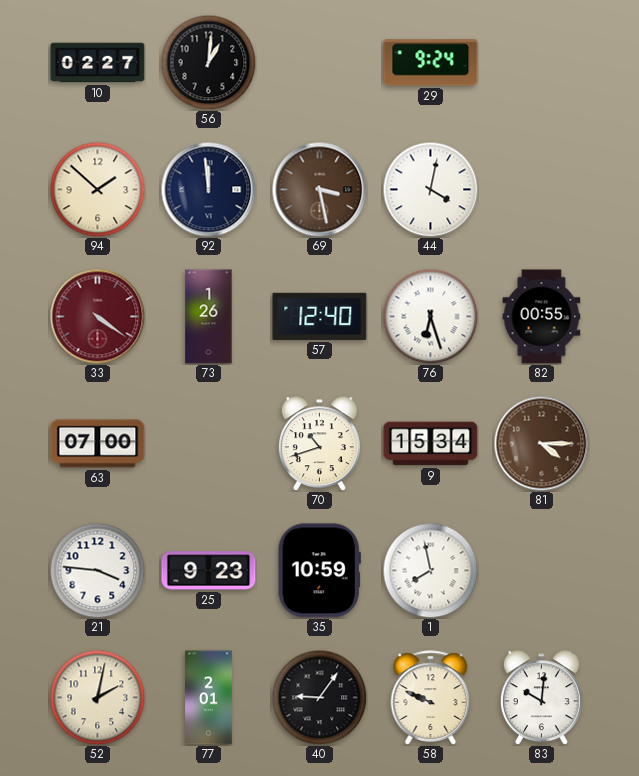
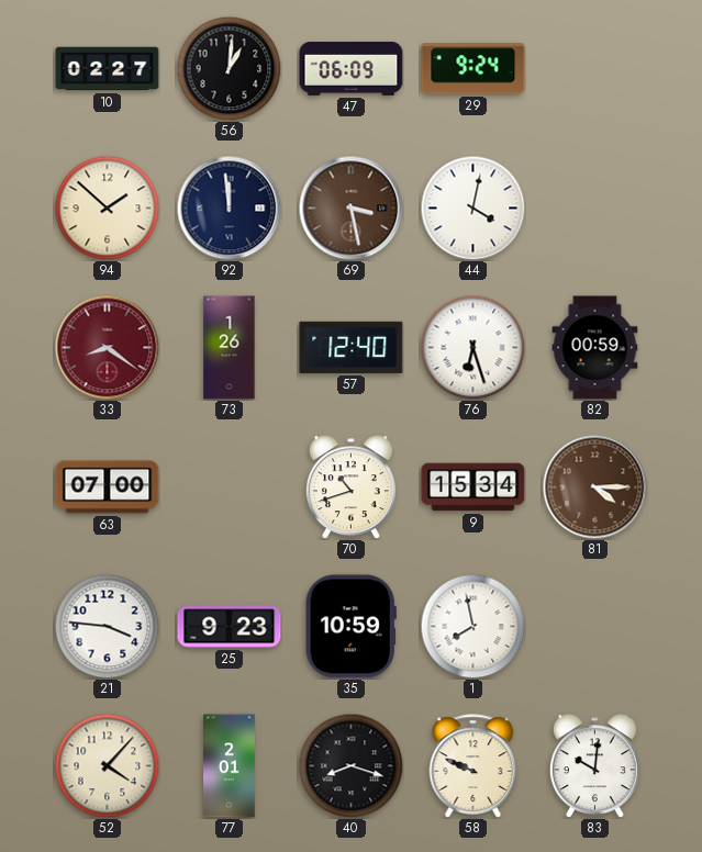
47: none -> 06:09
33: 4:21 -> 8:21
82: 00:55 -> 00:59
52: 2:02 -> 4:07
40: 9:06 -> 8:18
